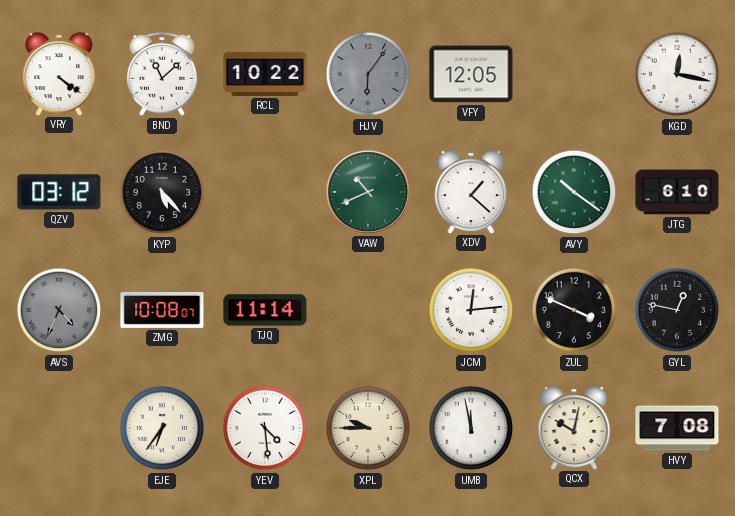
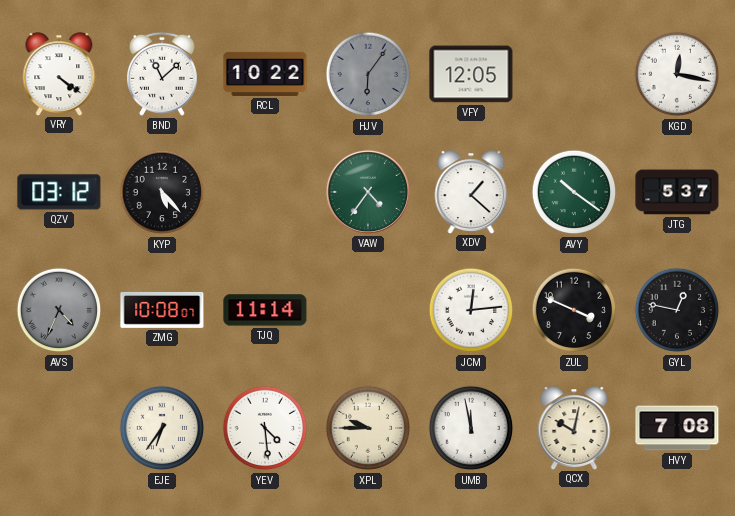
VAW: 10:41 -> 4:36
JTG: 6:10 -> 5:37
